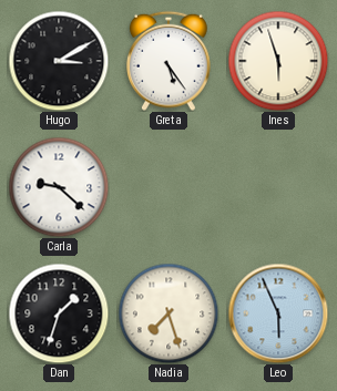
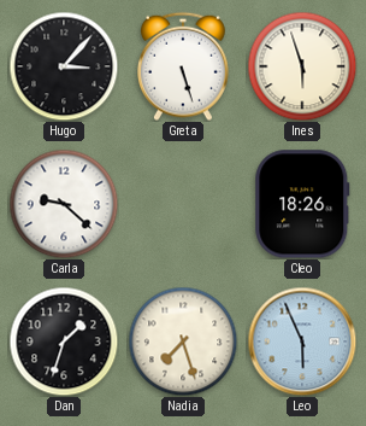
Hugo: 3:10 -> 3:07
Greta: 5:24 -> 5:27
Cleo: none -> 18:26
